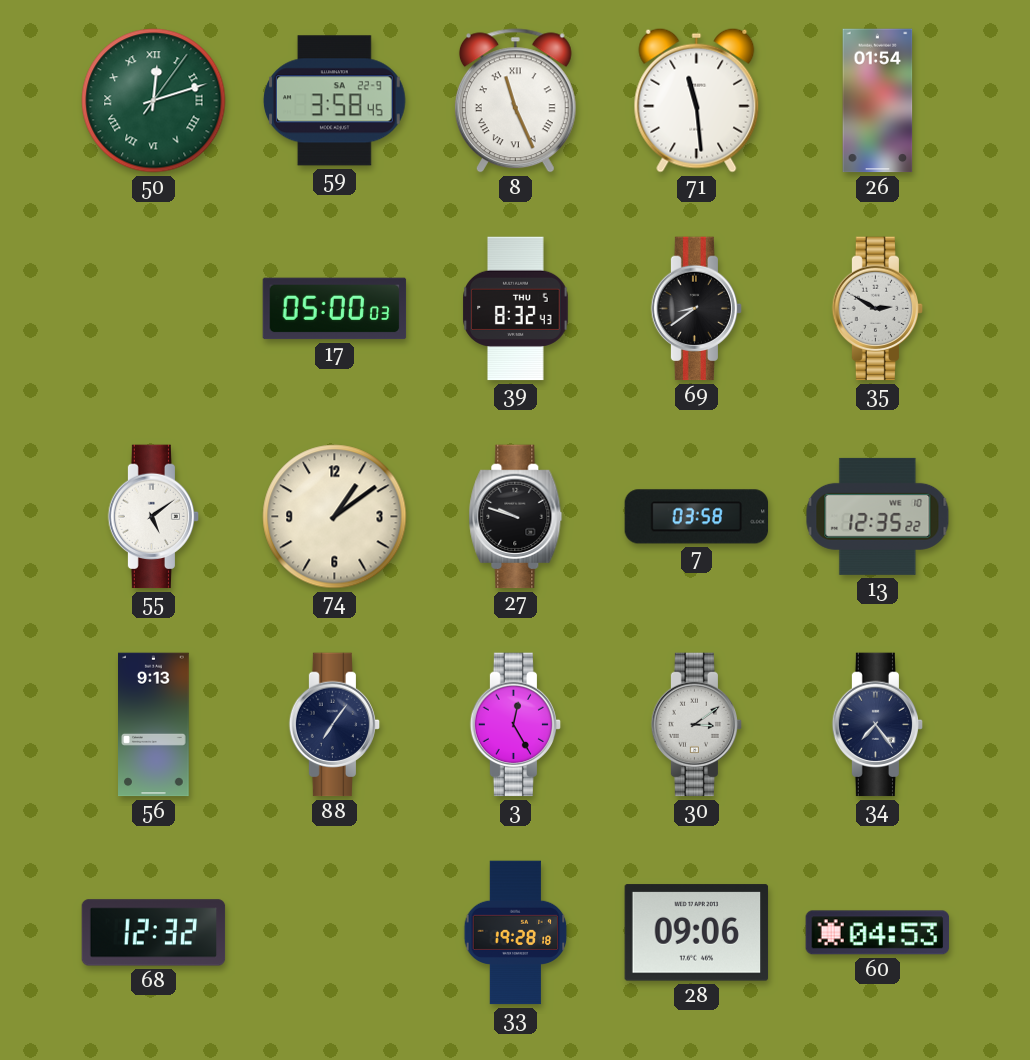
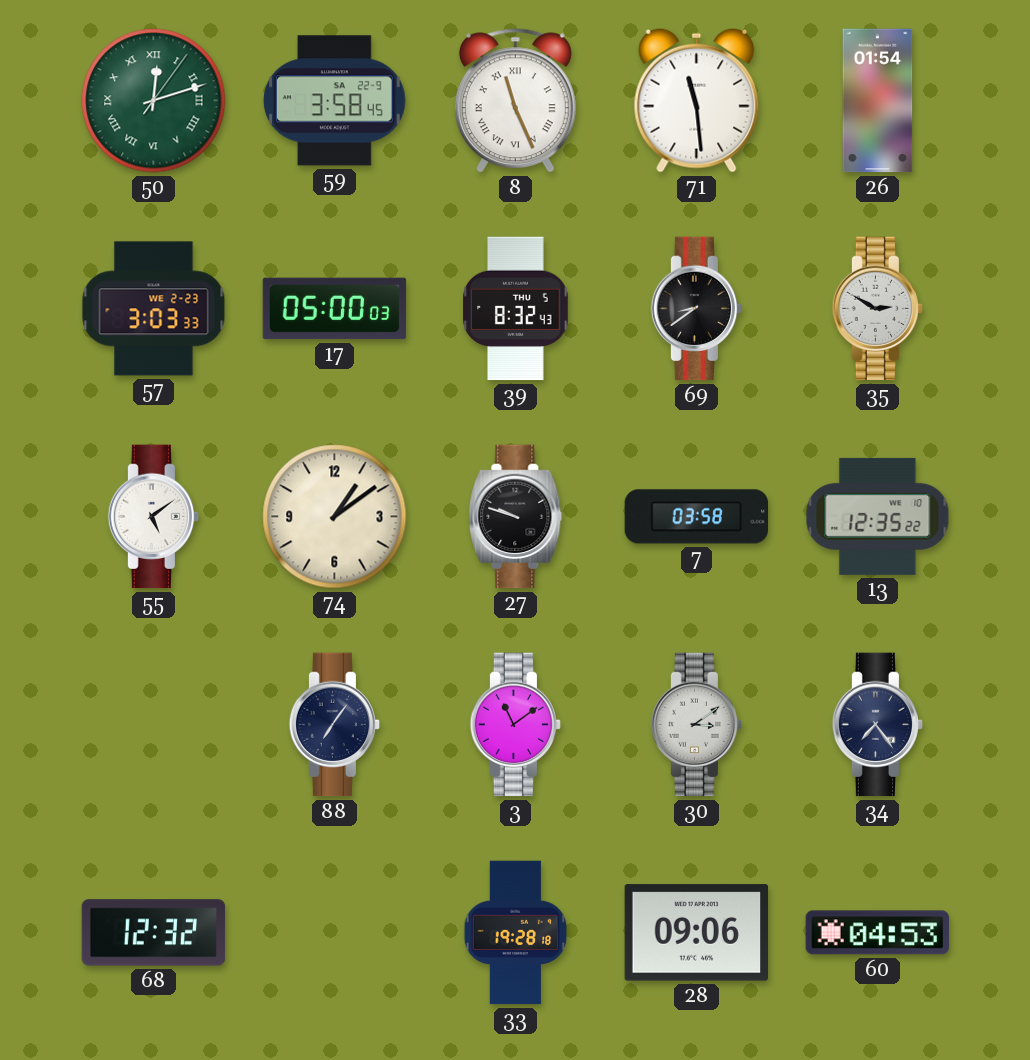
57: none -> 3:03
56: 9:13 -> none
3: 12:25 -> 11:09
